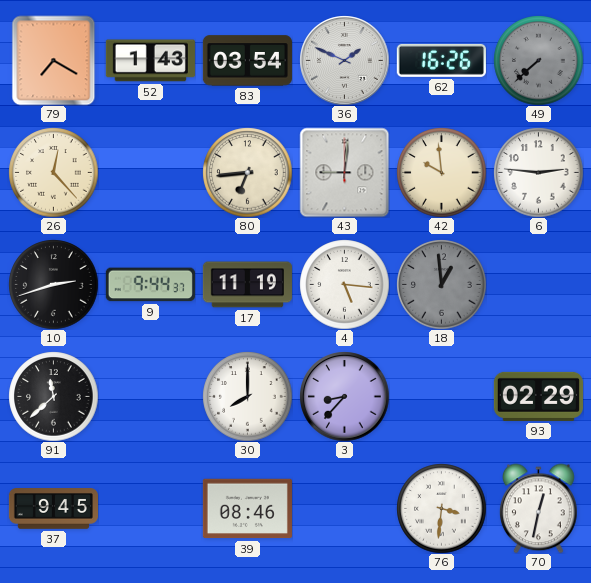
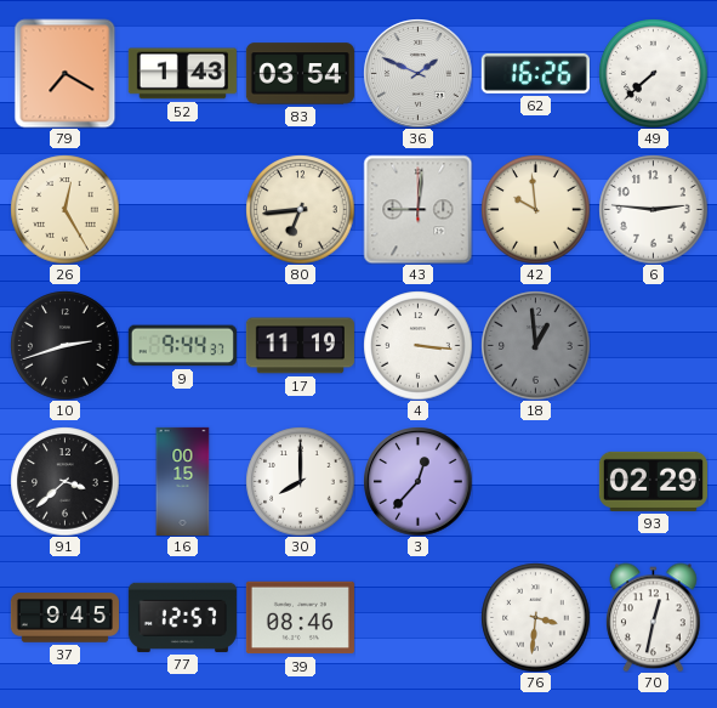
49 dial: grey -> white
26: 12:23 -> 12:25
4: 5:16 -> 3:16
91: 11:38 -> 3:38
16: none -> 00:15
3: 8:37 -> 12:37
77: none -> 12:57
